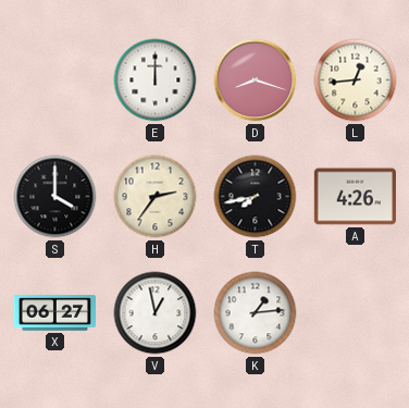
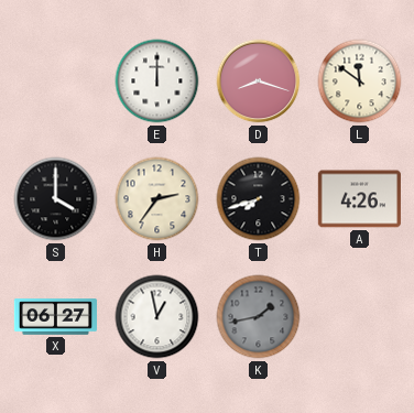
L: 12:44 -> 11:51
T: 7:43 -> 7:42
K: 1:14 -> 1:43
K dial: white -> grey
